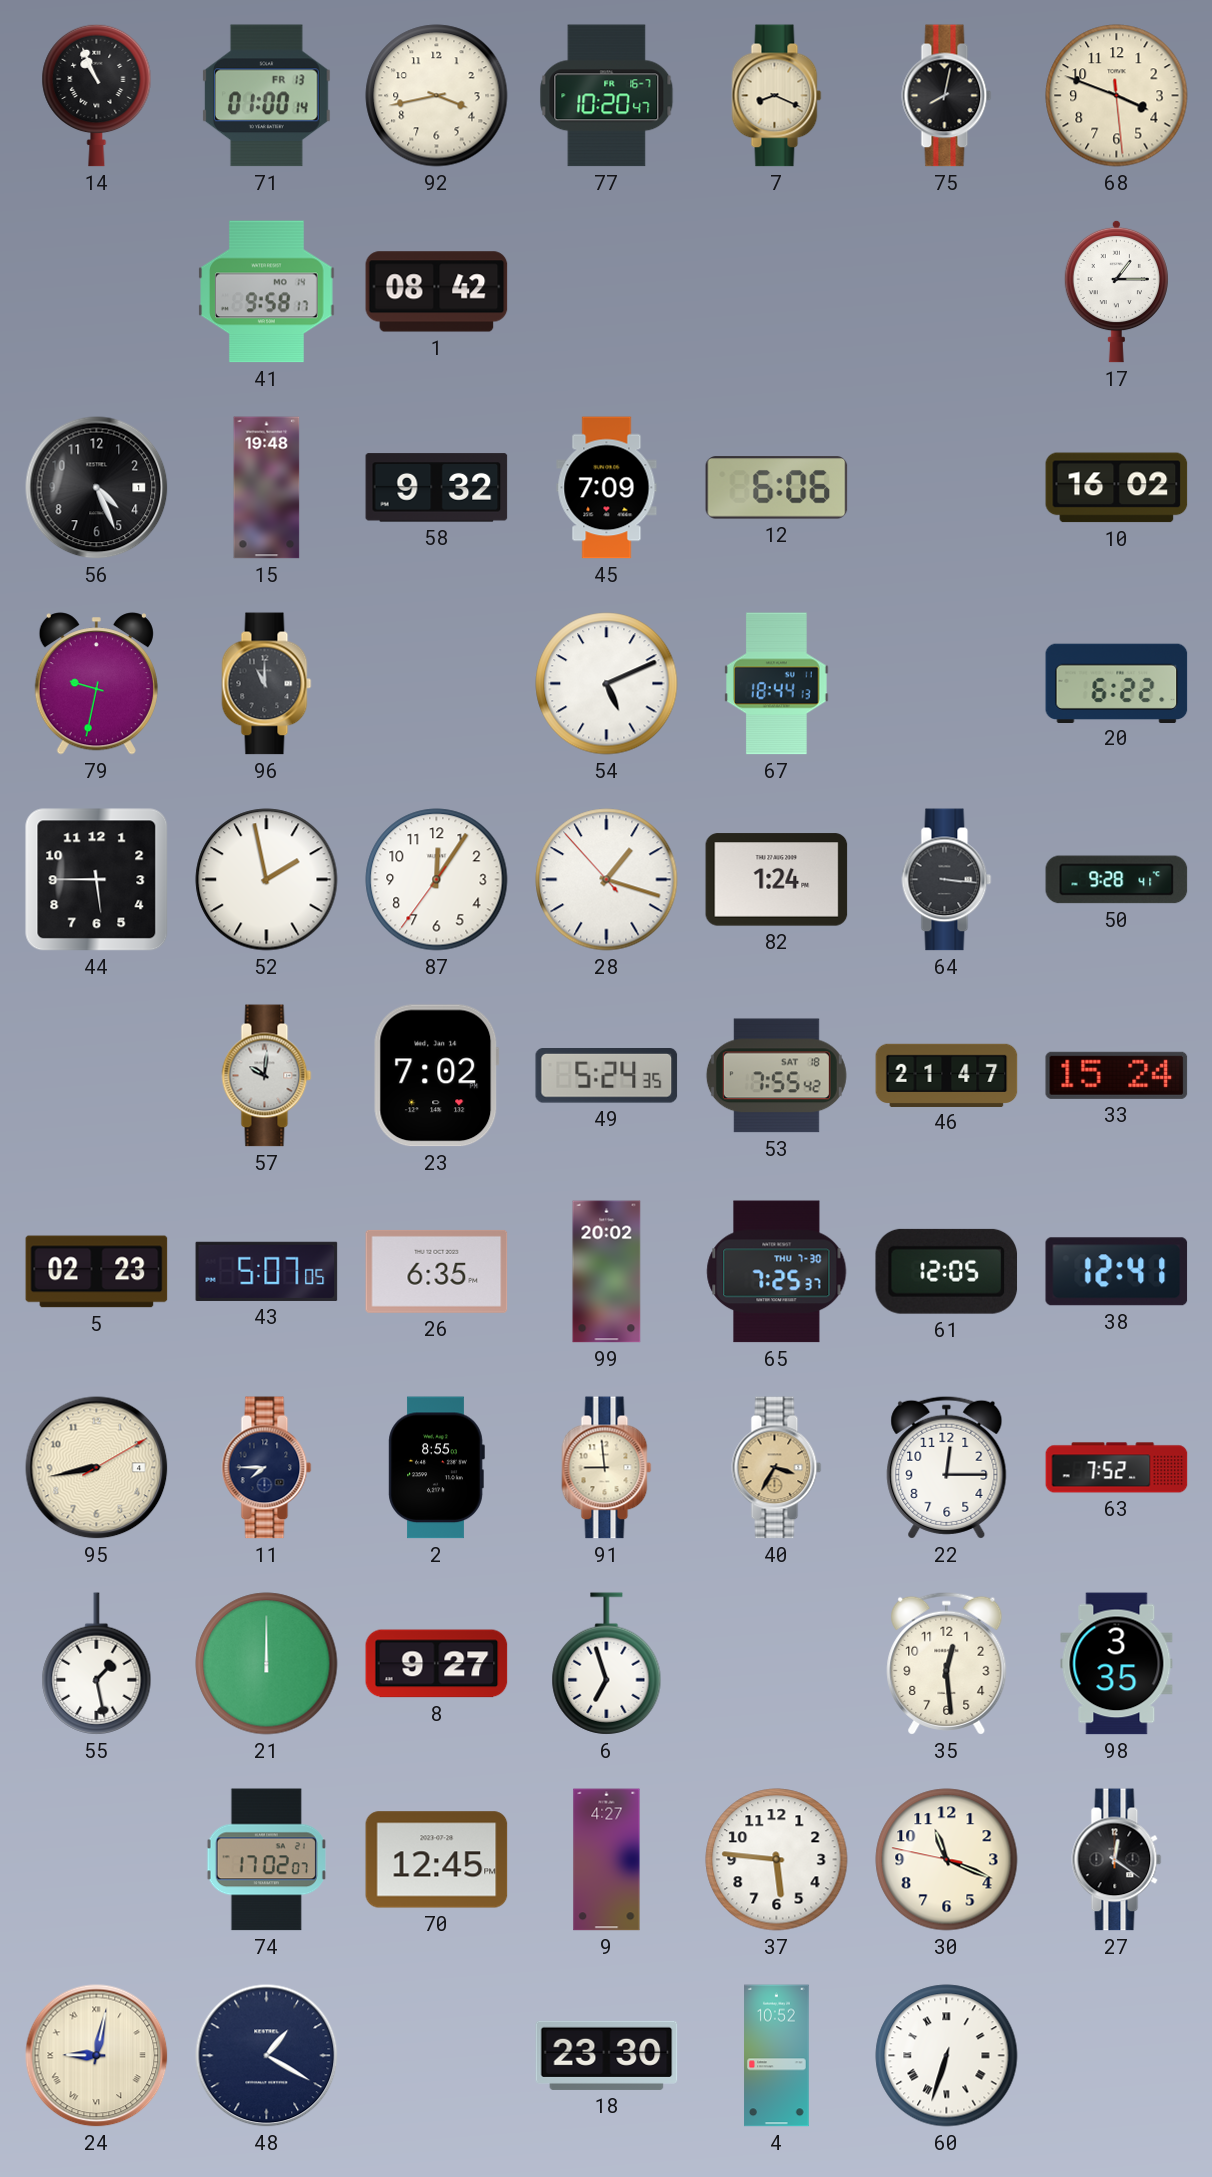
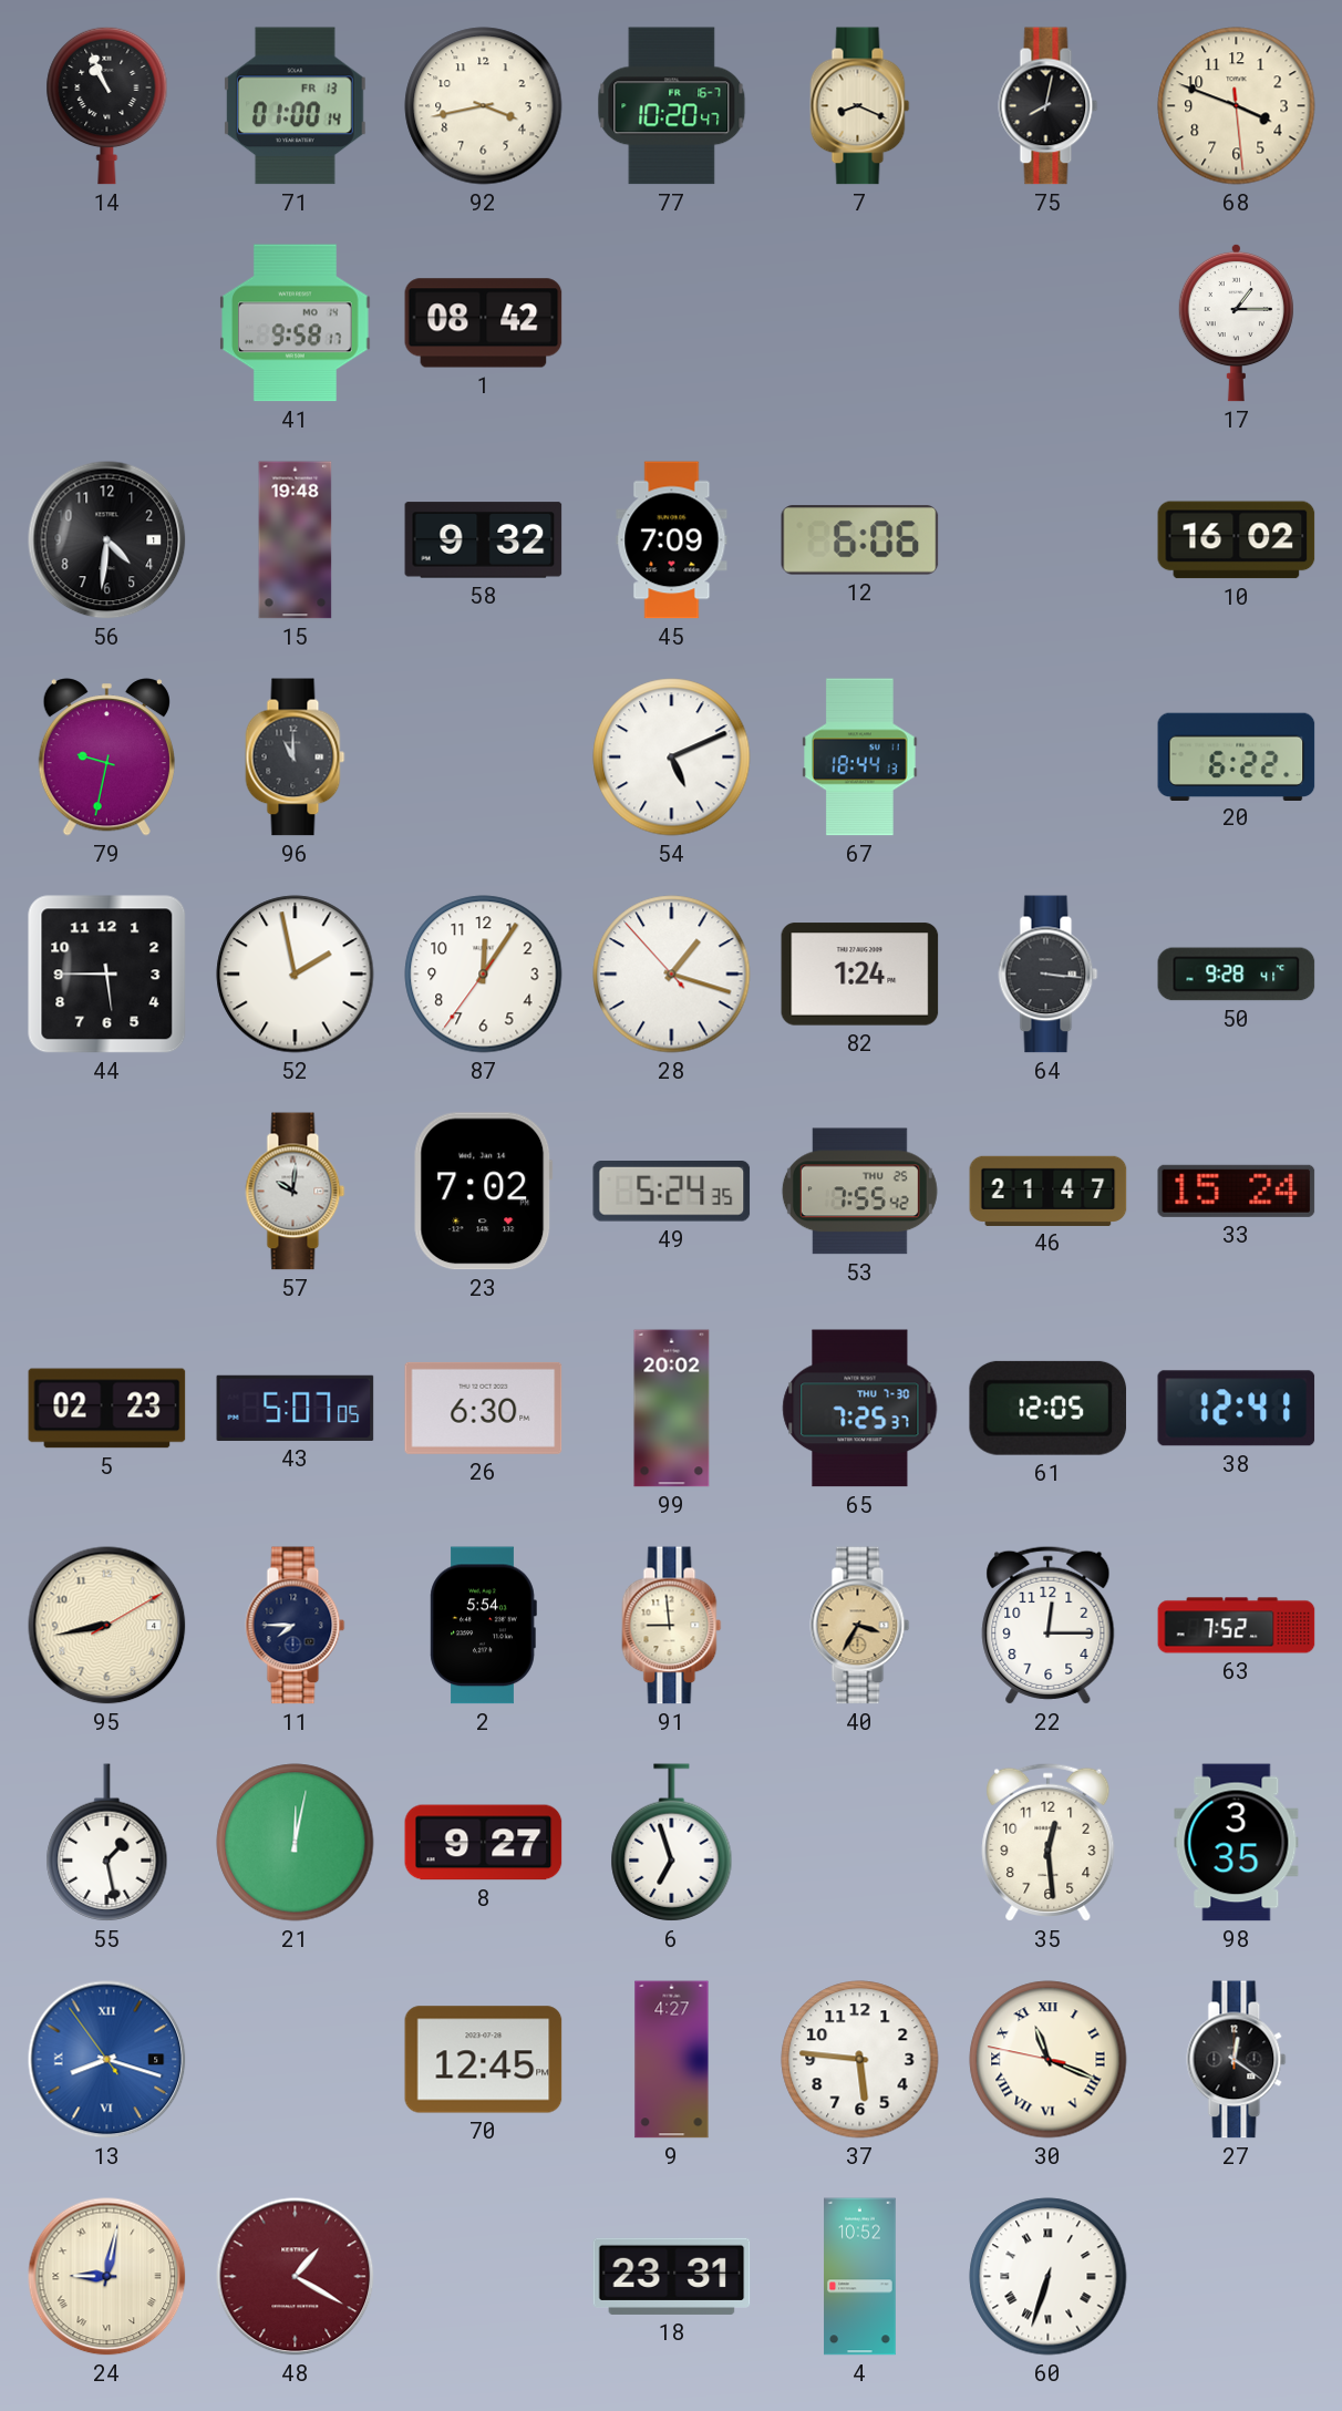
56: 4:26 -> 4:31
53 date: SAT 18 -> THU 25
26: 6:35 -> 6:30
2: 8:55 -> 5:54
21: 12:00 -> 12:02
13: none -> 8:17
74: 17:02 -> none
30 numerals: Arabic -> Roman
48 dial: navy -> burgundy
18: 23:30 -> 23:31
